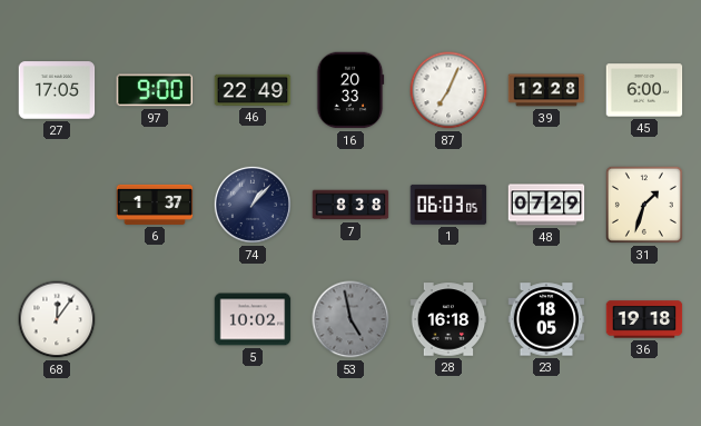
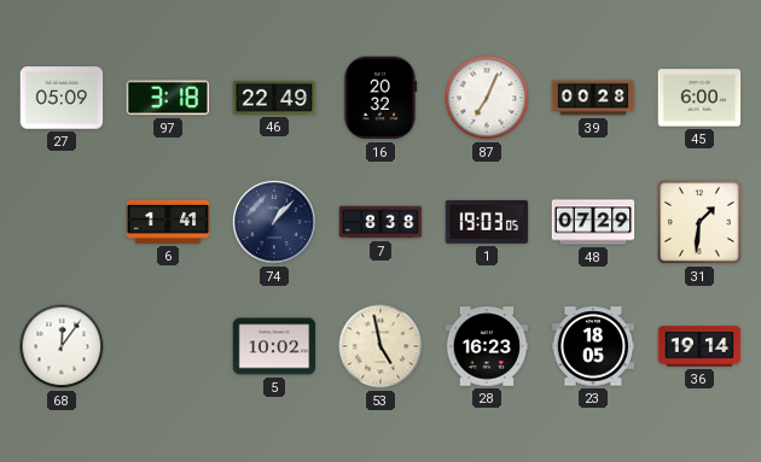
27: 17:05 -> 05:09
97: 9:00 -> 3:18
16: 20:33 -> 20:32
39: 12:28 -> 00:28
6: 1:37 -> 1:41
1: 06:03 -> 19:03
31: 1:33 -> 1:31
53 dial: grey -> cream
28: 16:18 -> 16:23
36: 19:18 -> 19:14
